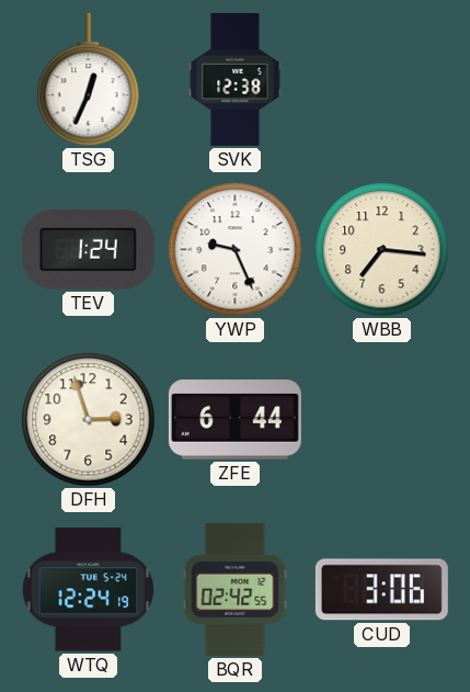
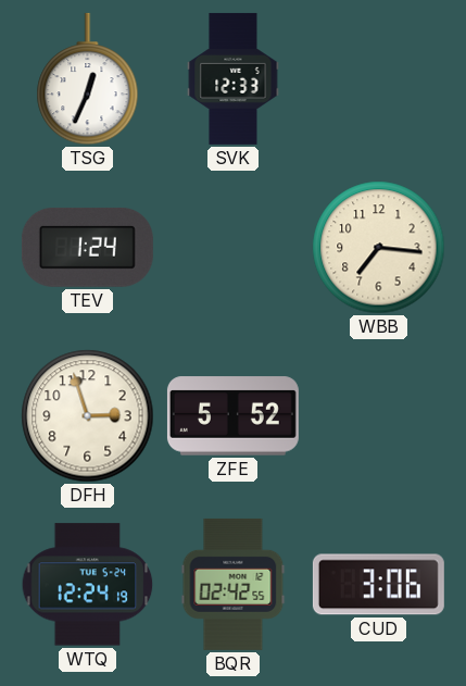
SVK: 12:38 -> 12:33
YWP: 9:26 -> none
ZFE: 6:44 -> 5:52
